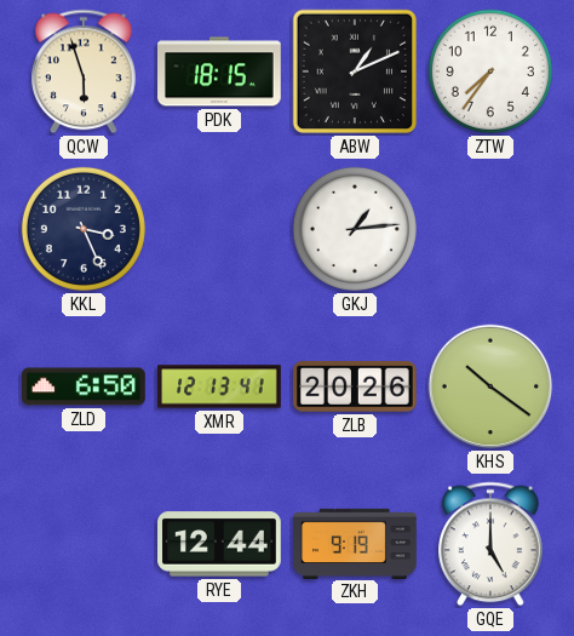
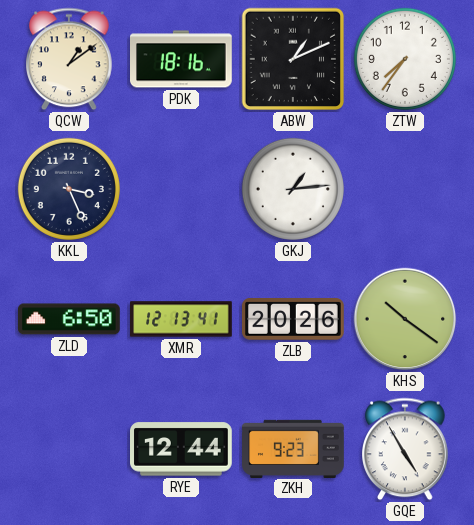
QCW: 5:57 -> 1:09
PDK: 18:15 -> 18:16
ZKH: 9:19 -> 9:23
GQE: 5:00 -> 4:55
